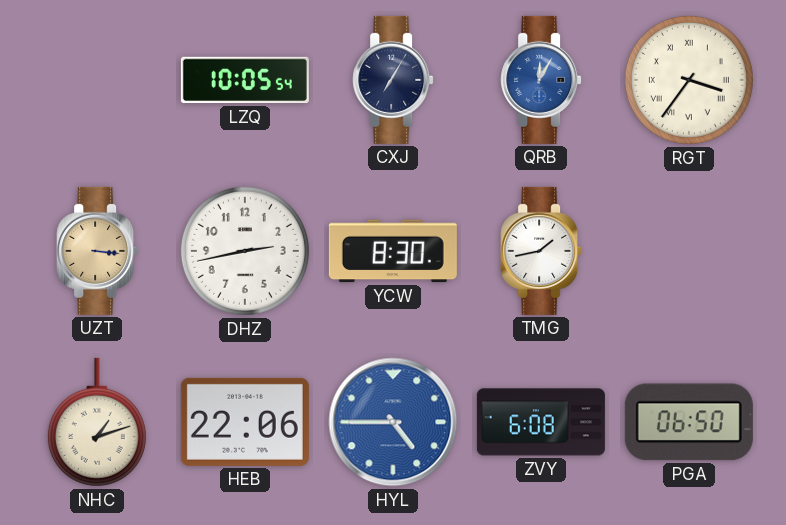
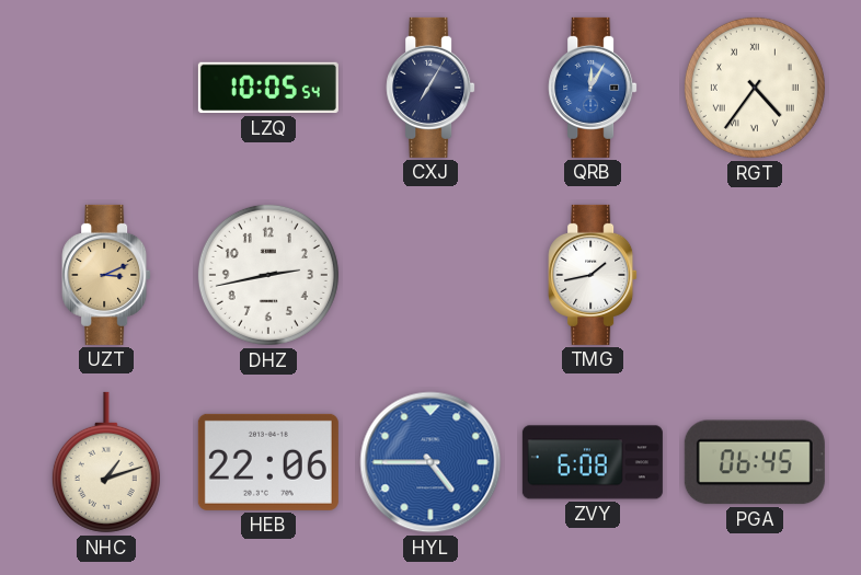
RGT: 3:36 -> 4:36
UZT: 3:16 -> 3:11
YCW: 8:30 -> none
PGA: 06:50 -> 06:45
